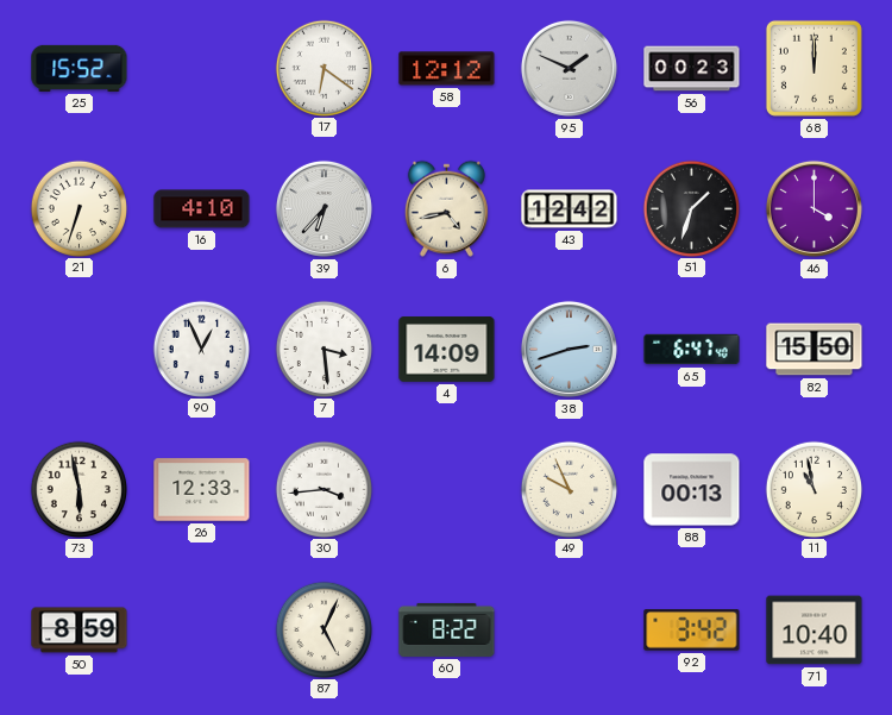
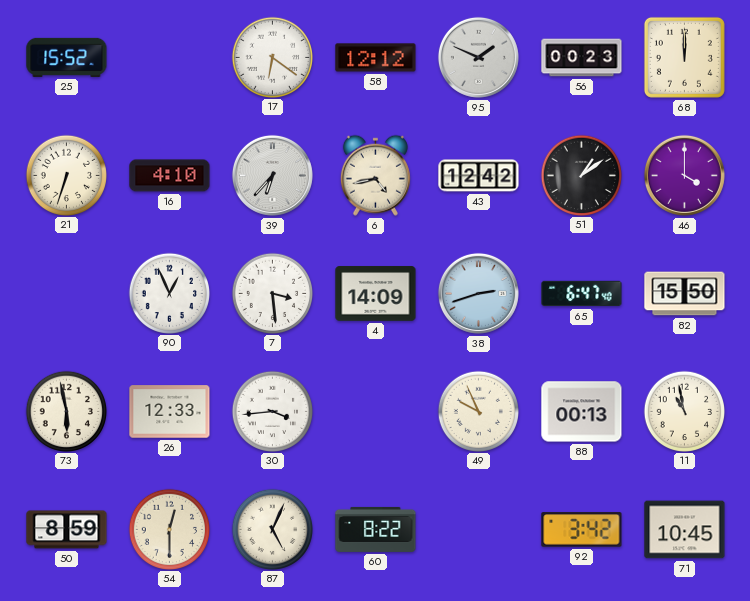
51: 1:33 -> 1:09
54: none -> 12:30
71: 10:40 -> 10:45
